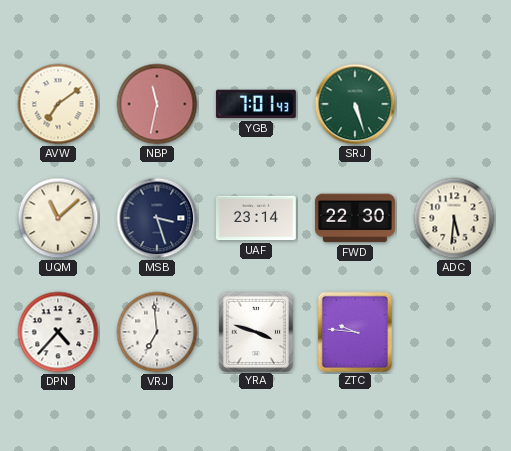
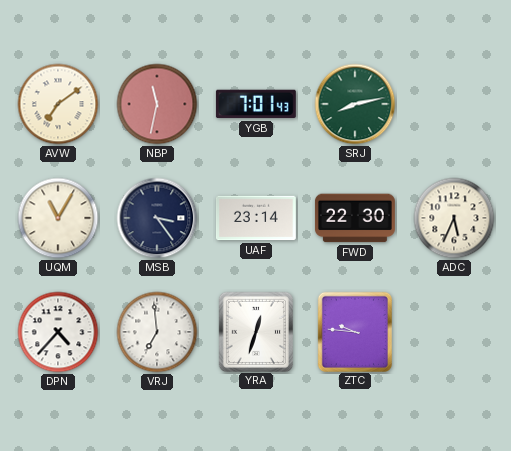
SRJ: 5:27 -> 8:13
UQM: 11:08 -> 11:05
MSB: 3:27 -> 3:24
ADC: 5:31 -> 5:34
YRA: 3:48 -> 12:33
